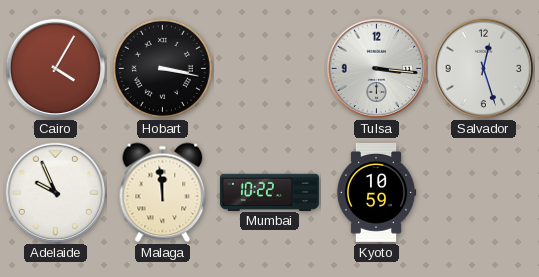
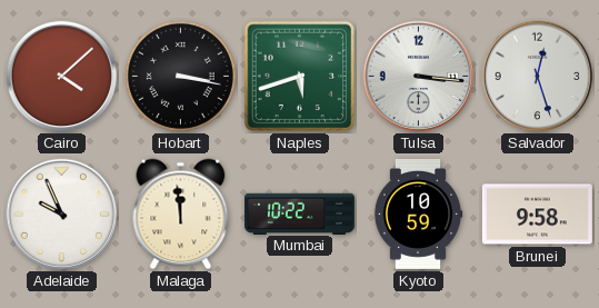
Cairo: 4:05 -> 4:08
Naples: none -> 5:42
Brunei: none -> 9:58
